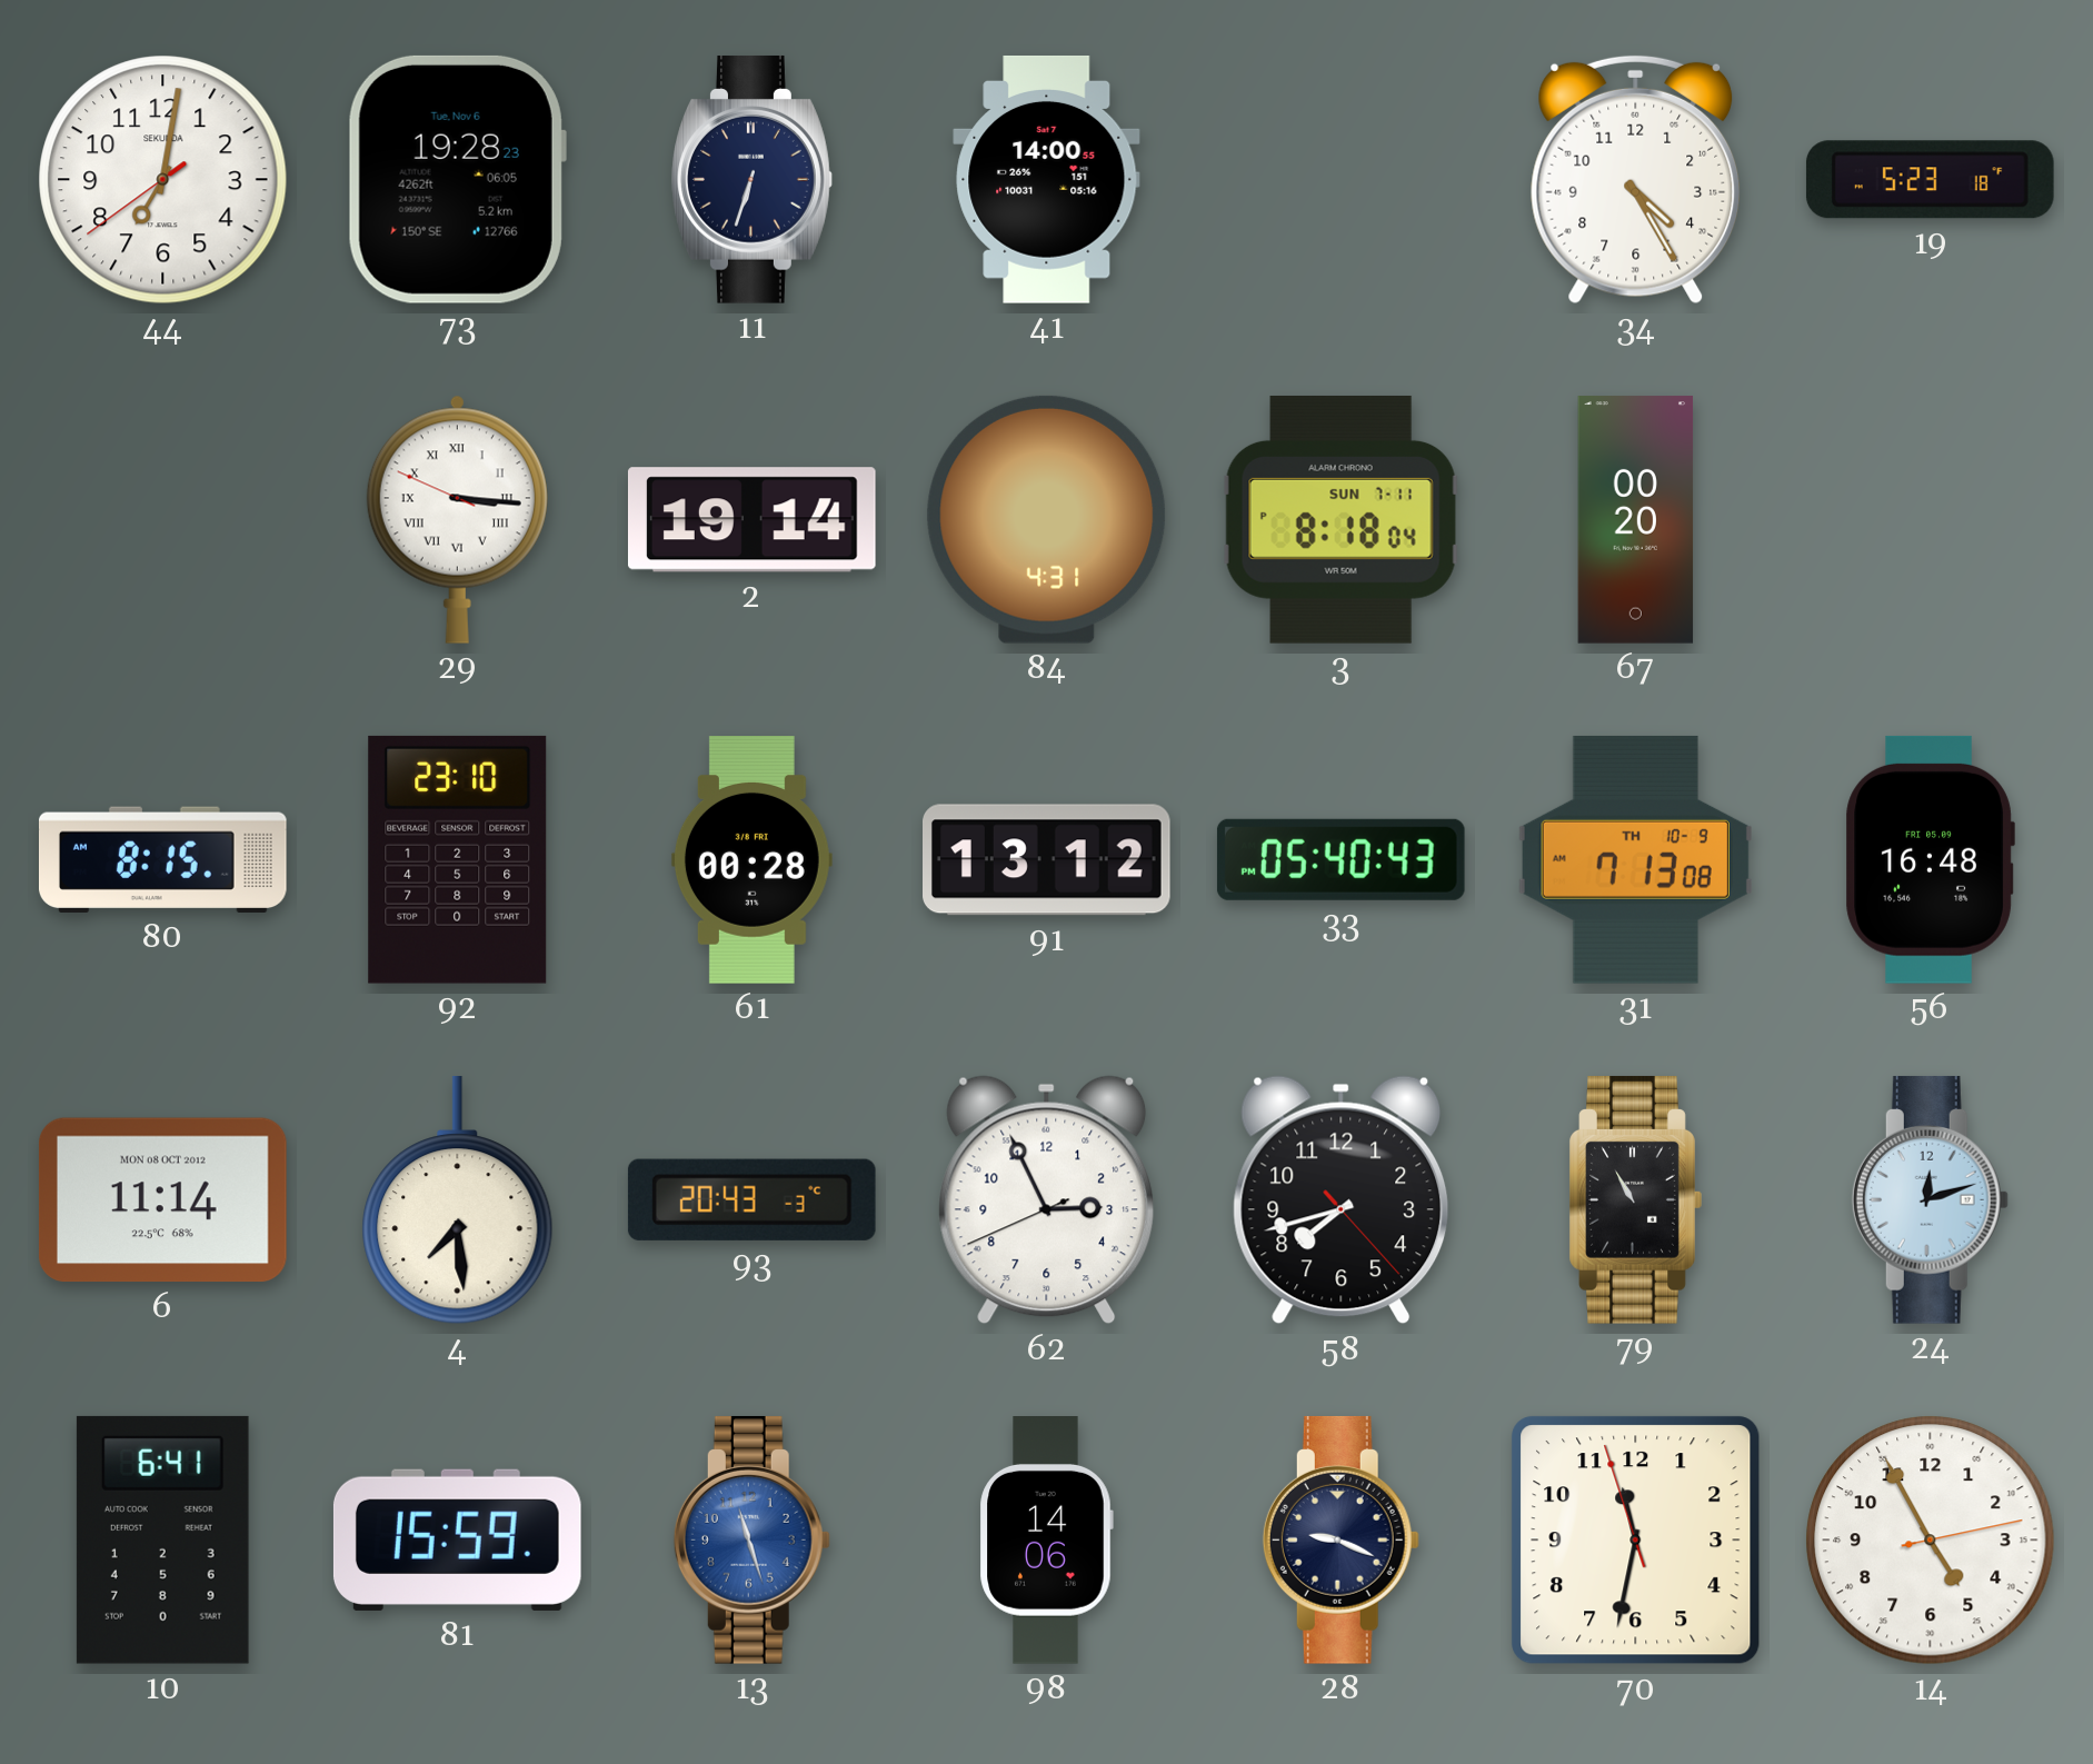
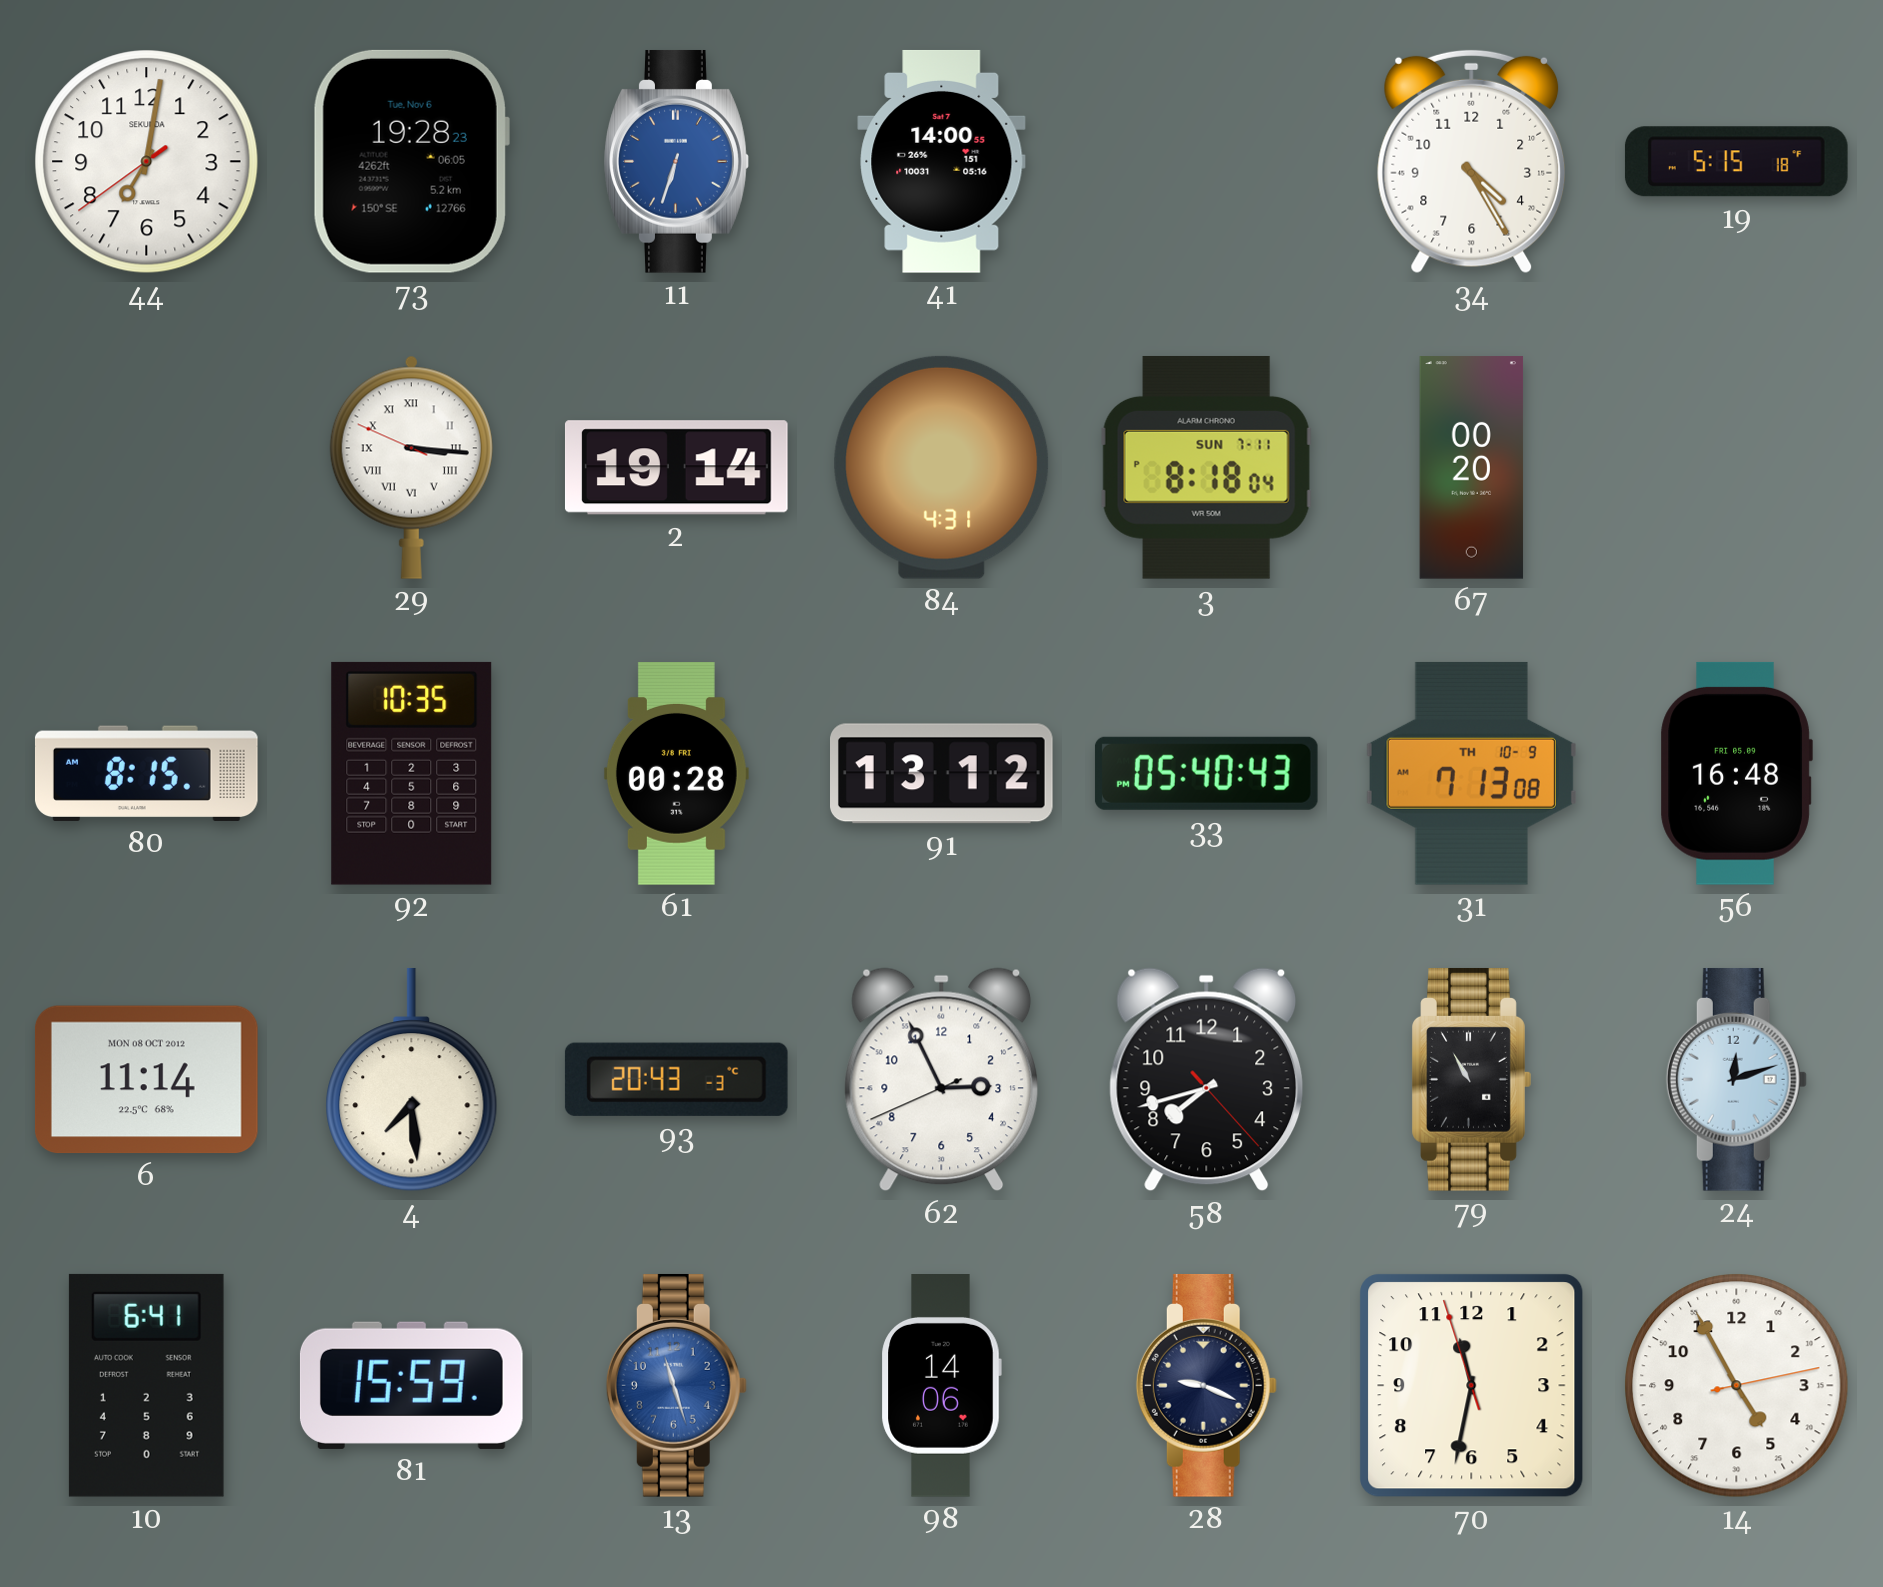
11 dial: navy -> blue
19: 5:23 -> 5:15
92: 23:10 -> 10:35
